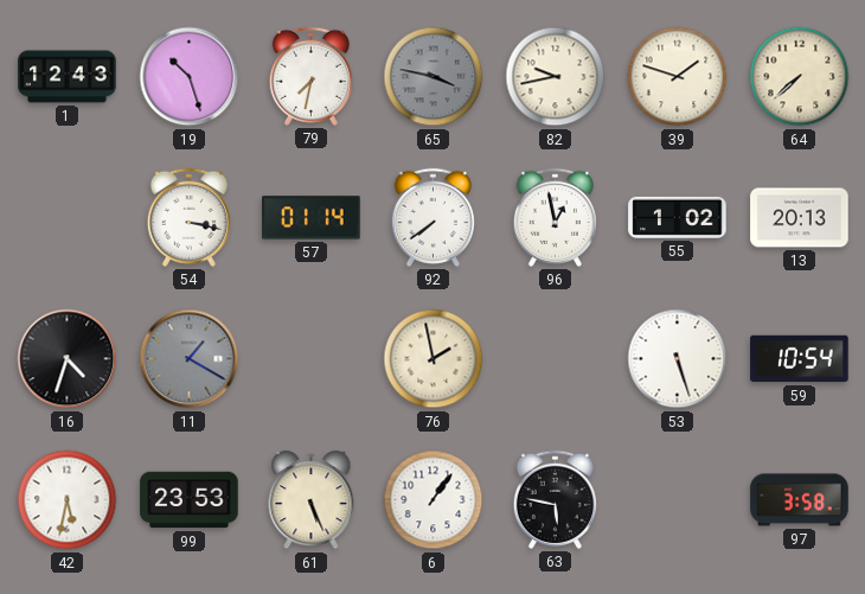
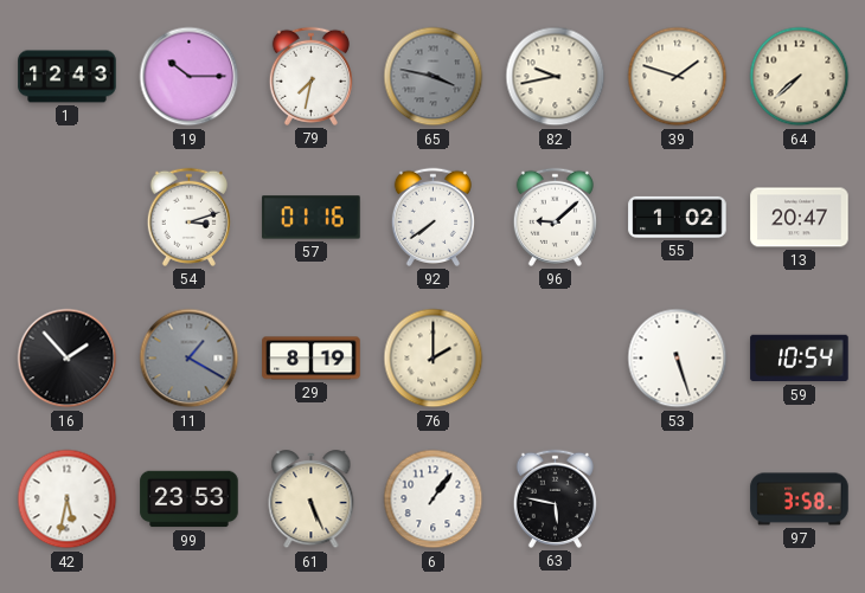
19: 10:27 -> 10:15
54: 3:17 -> 3:12
57: 01:14 -> 01:16
96: 12:58 -> 9:08
13: 20:13 -> 20:47
16: 4:33 -> 1:53
29: none -> 8:19
76: 1:58 -> 2:00
